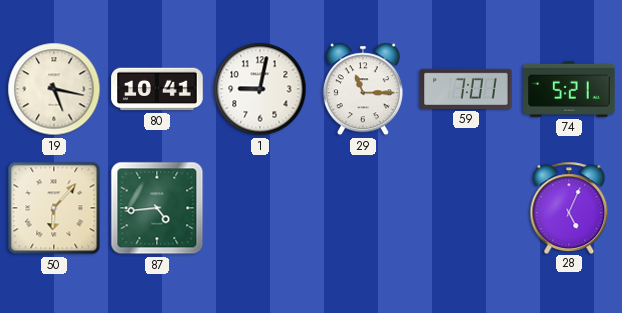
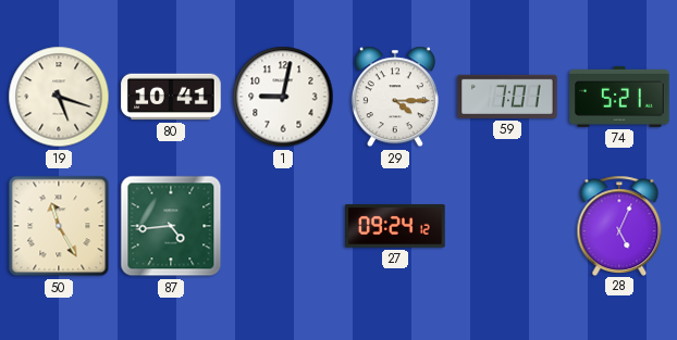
19: 5:17 -> 5:18
29: 11:15 -> 4:15
50: 6:07 -> 11:25
27: none -> 09:24
